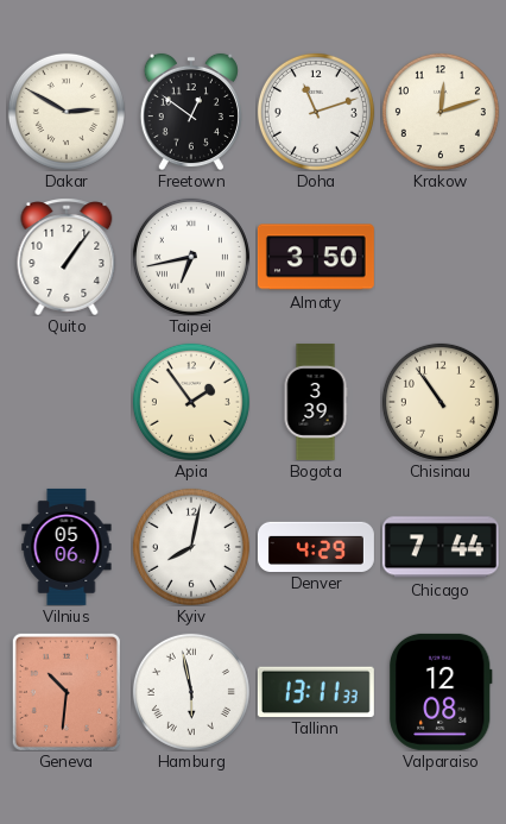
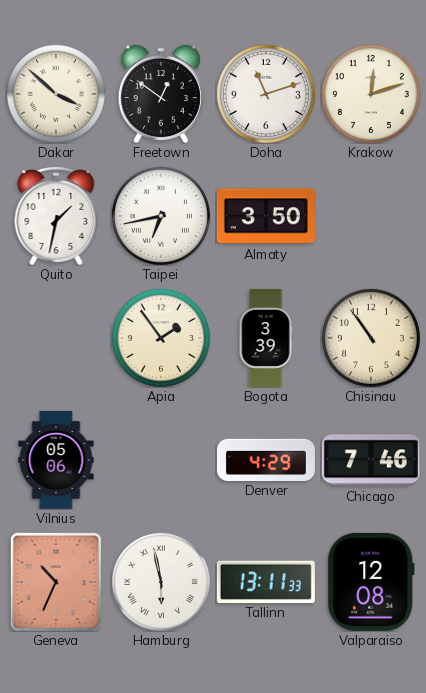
Dakar: 2:50 -> 3:52
Quito: 1:06 -> 1:32
Kyiv: 8:02 -> none
Chicago: 7:44 -> 7:46
Geneva: 10:31 -> 10:34
